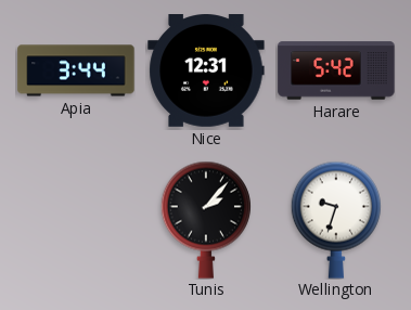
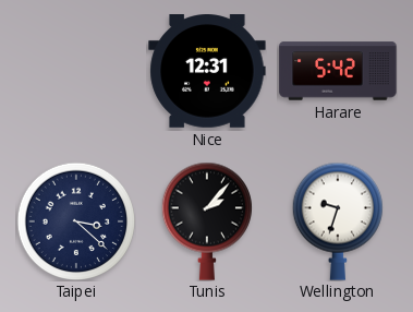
Apia: 3:44 -> none
Taipei: none -> 3:22
